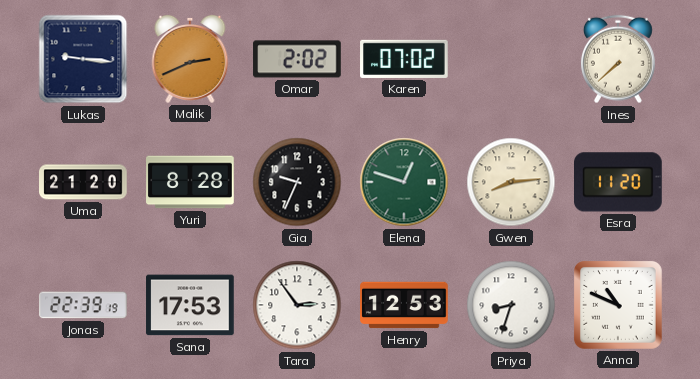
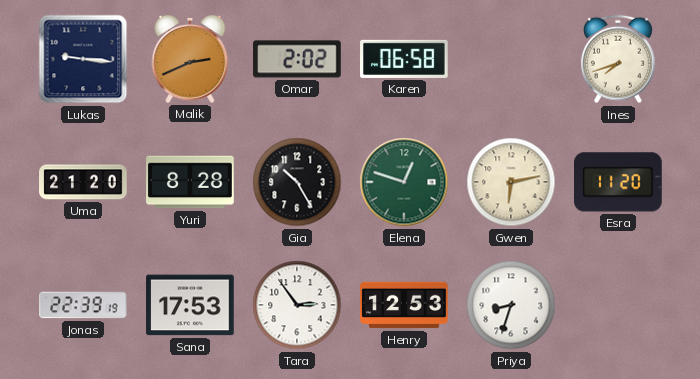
Karen: 07:02 -> 06:58
Ines: 7:38 -> 7:42
Gia: 9:34 -> 10:25
Gwen: 8:14 -> 6:13
Anna: 10:49 -> none
